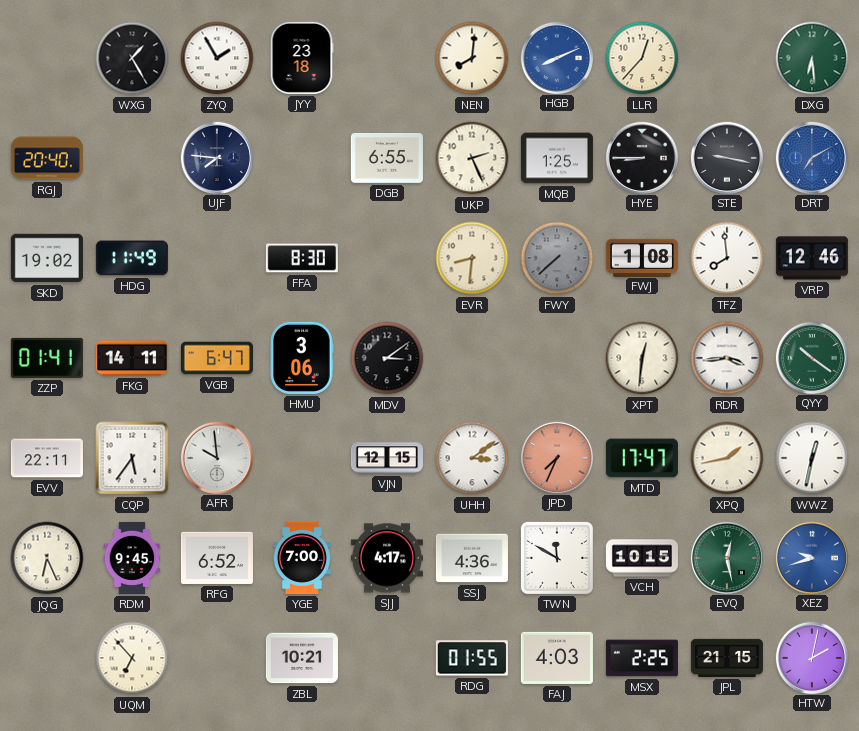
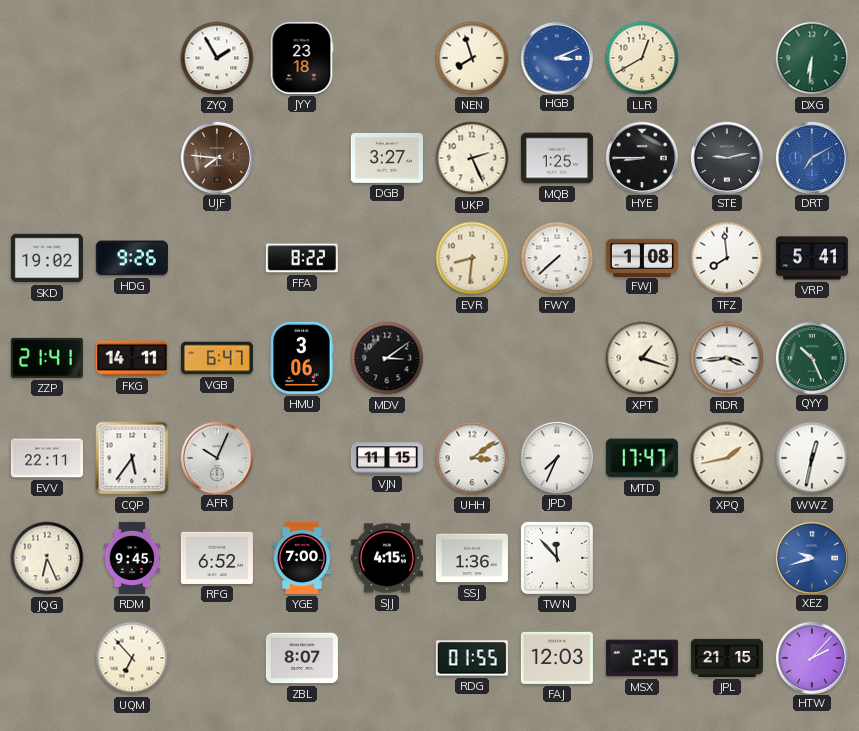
WXG: 1:25 -> none
NEN: 8:01 -> 7:57
HGB: 8:11 -> 3:11
LLR: 12:37 -> 12:40
DXG: 6:29 -> 6:31
RGJ: 20:40 -> none
UJF dial: navy -> brown
DGB: 6:55 -> 3:27
STE: 9:17 -> 9:13
HDG: 11:49 -> 9:26
FFA: 8:30 -> 8:22
FWY dial: grey -> white
VRP: 12:46 -> 5:41
ZZP: 01:41 -> 21:41
XPT: 12:31 -> 1:18
QYY: 10:21 -> 10:26
AFR: 9:59 -> 10:04
VJN: 12:15 -> 11:15
JPD dial: salmon -> white
SJJ: 4:17 -> 4:15
SSJ: 4:36 -> 1:36
TWN: 11:50 -> 11:53
VCH: 10:15 -> none
EVQ: 12:28 -> none
ZBL: 10:21 -> 8:07
FAJ: 4:03 -> 12:03
HTW: 2:02 -> 2:07
